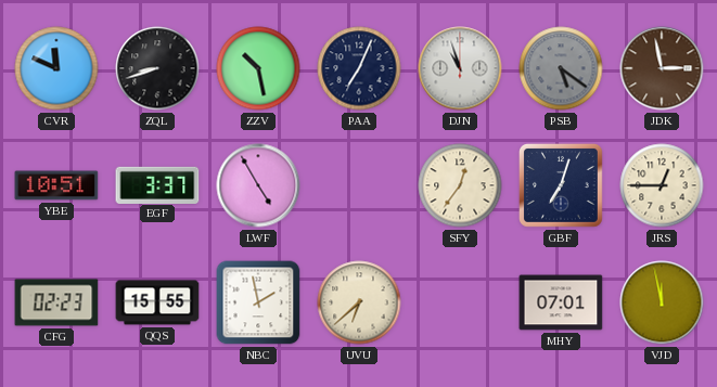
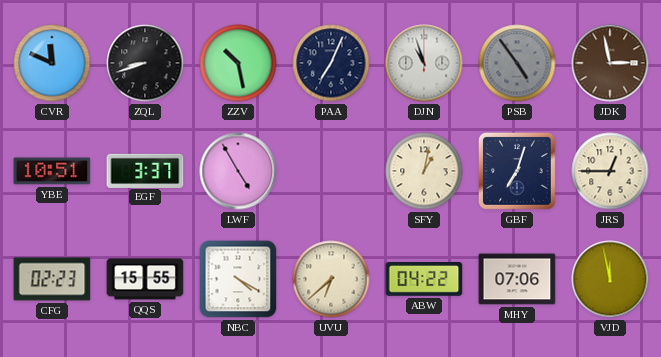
PSB: 5:21 -> 4:54
SFY: 12:36 -> 1:02
NBC: 1:58 -> 4:20
ABW: none -> 04:22
MHY: 07:01 -> 07:06
